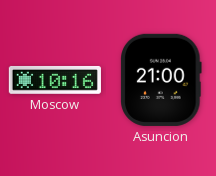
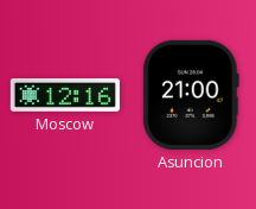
Moscow: 10:16 -> 12:16
